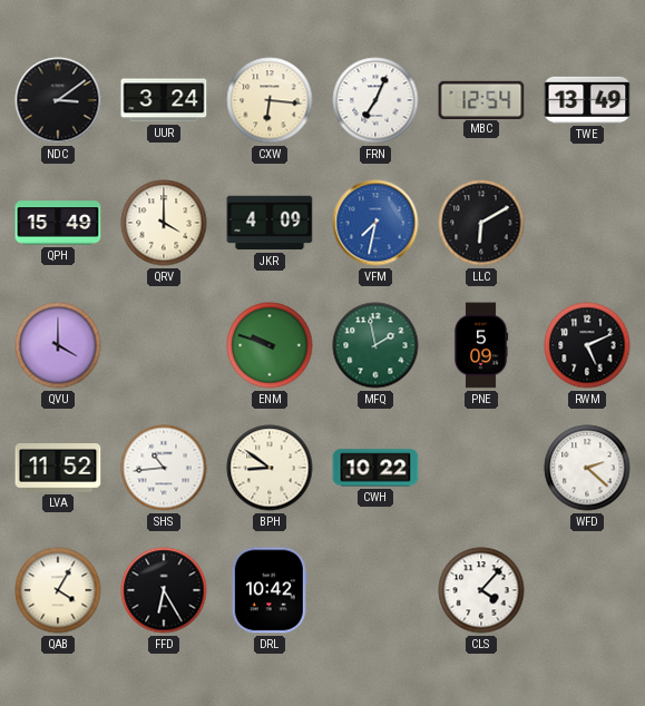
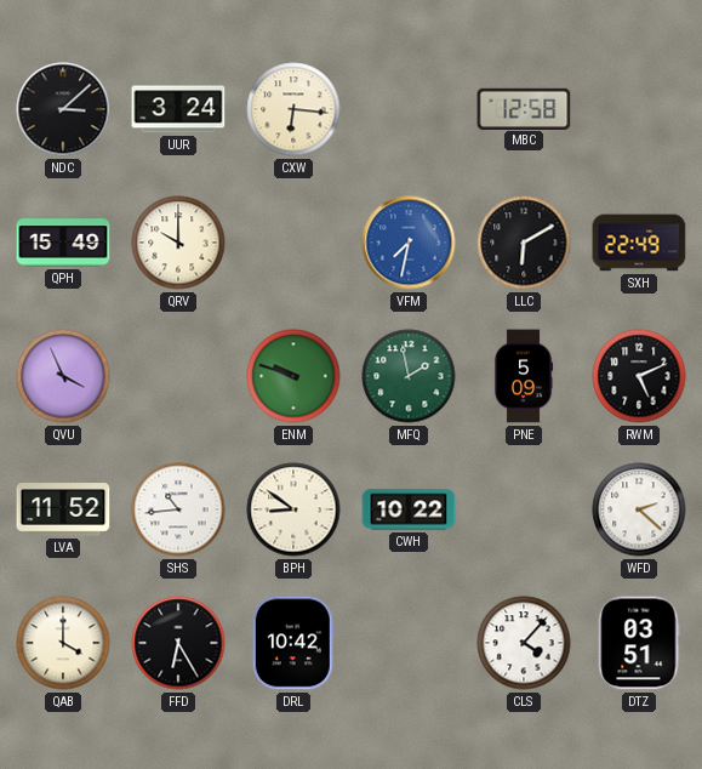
NDC: 3:09 -> 3:08
FRN: 7:04 -> none
MBC: 12:54 -> 12:58
TWE: 13:49 -> none
QRV: 4:00 -> 10:00
JKR: 4:09 -> none
SXH: none -> 22:49
QVU: 4:00 -> 3:56
QAB: 4:05 -> 4:00
DTZ: none -> 03:51
